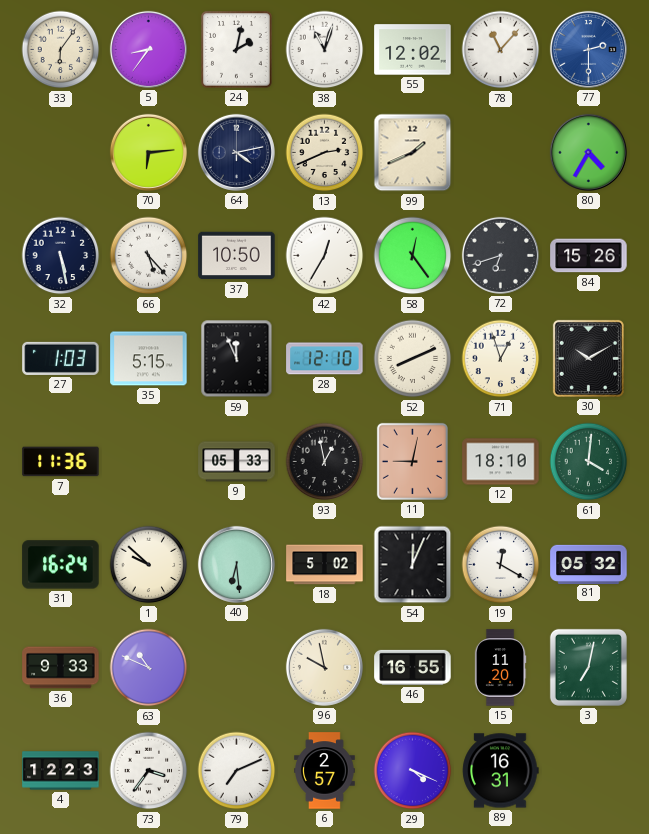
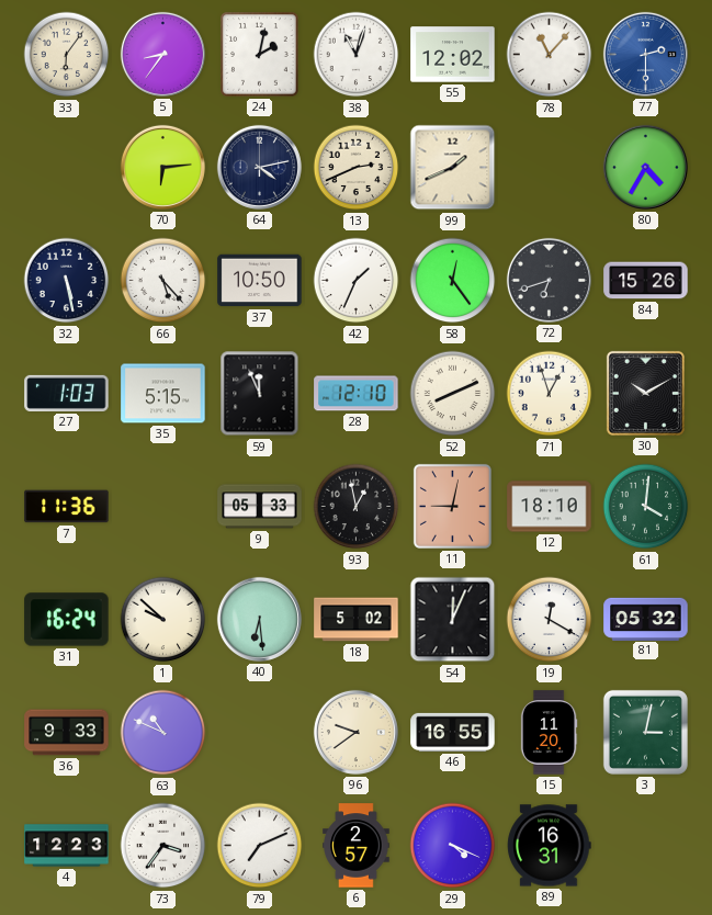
42: 12:35 -> 1:34
96: 9:58 -> 9:39
3: 7:02 -> 3:02
